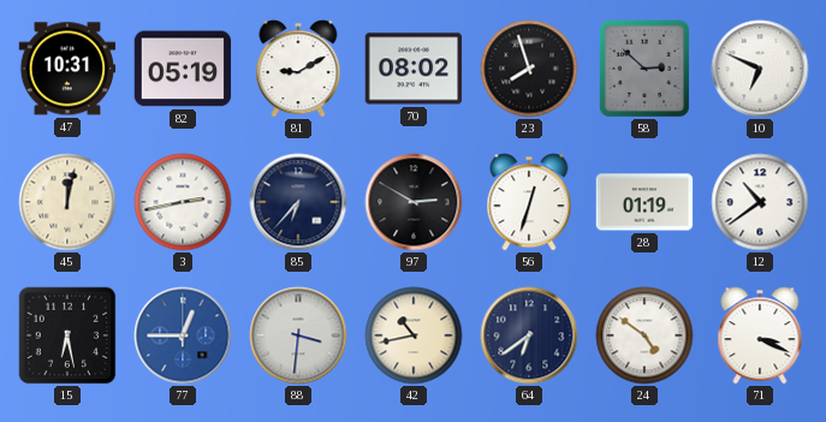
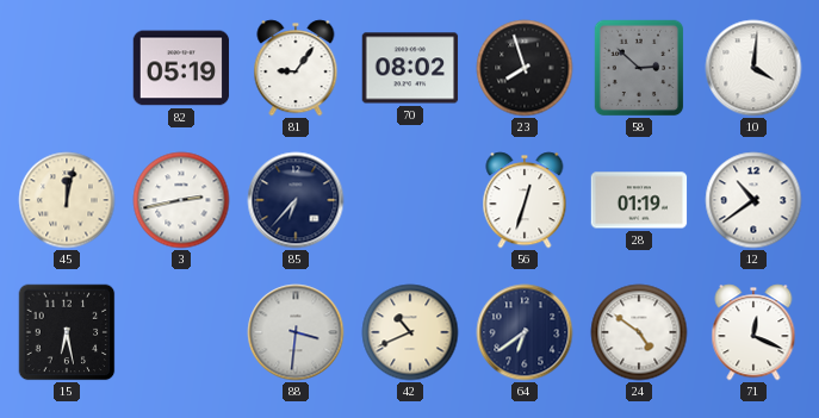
47: 10:31 -> none
81: 9:10 -> 9:06
10: 6:49 -> 4:01
97: 2:50 -> none
77: 12:45 -> none
42: 10:43 -> 10:41
71: 3:19 -> 12:19
